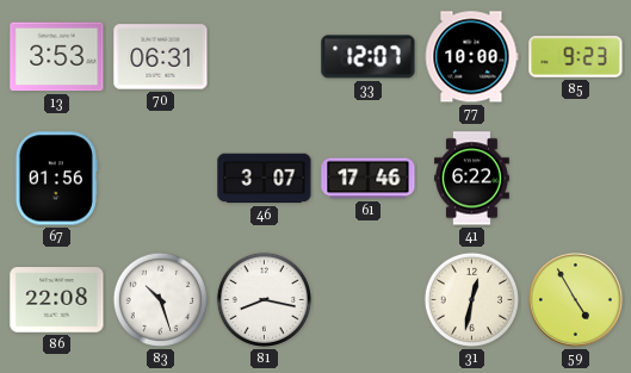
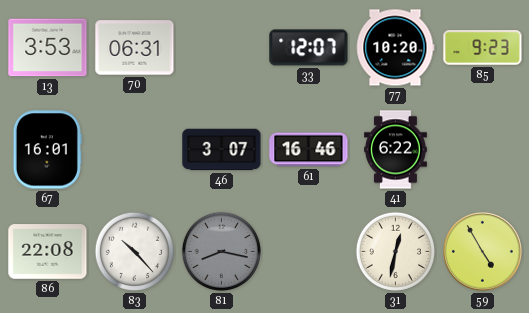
77: 10:00 -> 10:20
67: 01:56 -> 16:01
61: 17:46 -> 16:46
83: 10:27 -> 10:23
81 dial: white -> grey
